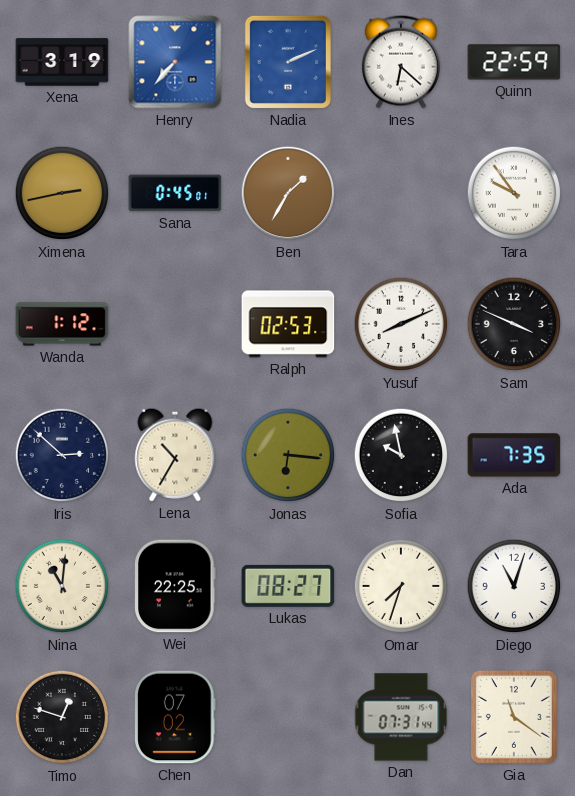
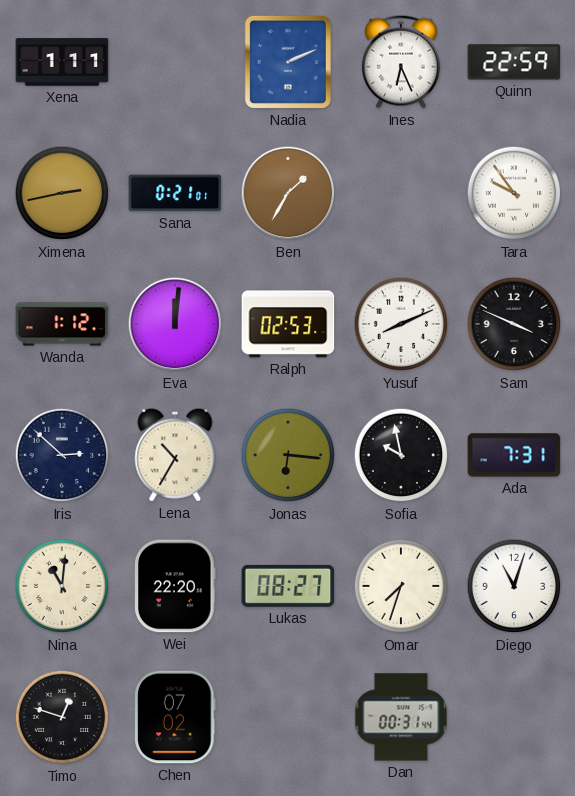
Xena: 3:19 -> 1:11
Henry: 7:37 -> none
Ines: 6:22 -> 6:26
Sana: 0:45 -> 0:21
Eva: none -> 12:01
Ada: 7:35 -> 7:31
Wei: 22:25 -> 22:20
Dan: 07:31 -> 00:31
Gia: 11:21 -> none
